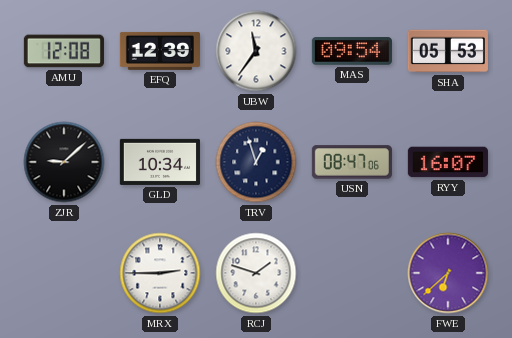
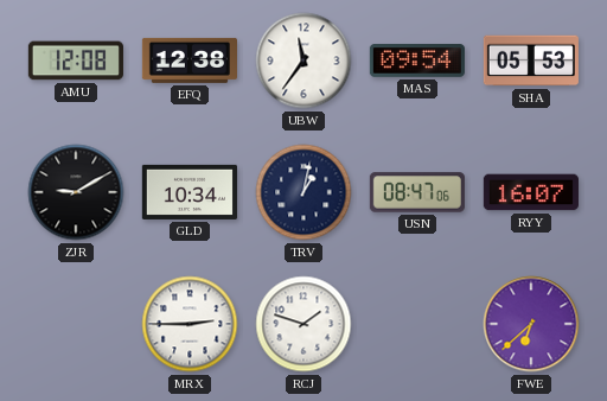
EFQ: 12:39 -> 12:38
ZJR: 9:08 -> 9:10
TRV: 12:57 -> 1:02
